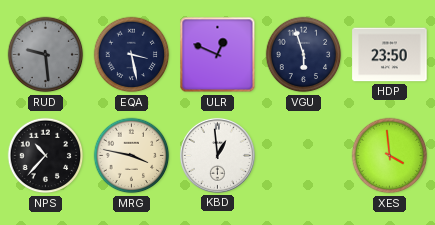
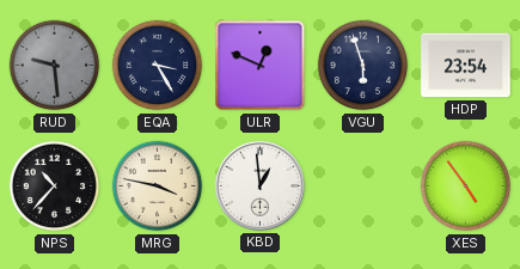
EQA: 3:28 -> 3:25
HDP: 23:50 -> 23:54
XES: 3:59 -> 4:54
